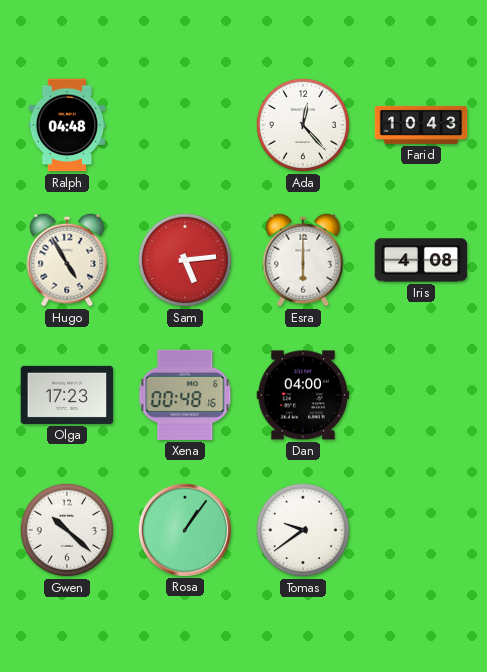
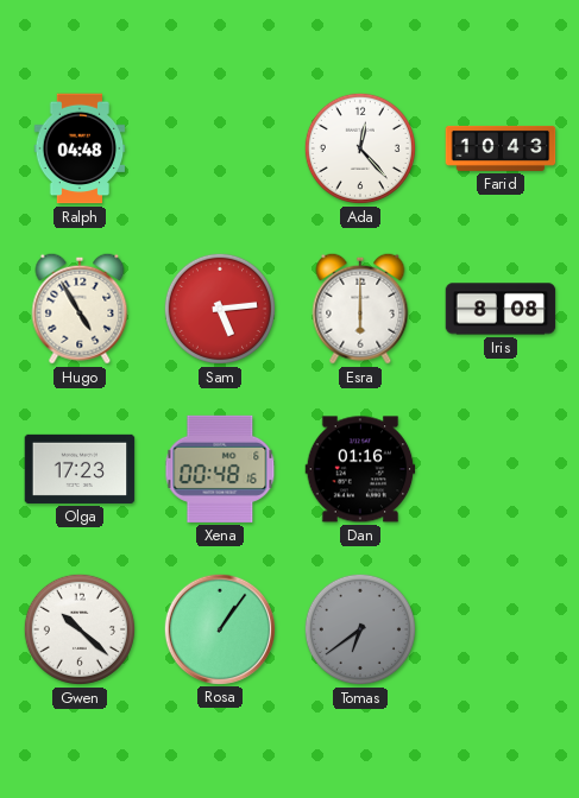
Iris: 4:08 -> 8:08
Dan: 04:00 -> 01:16
Tomas: 9:39 -> 6:39
Tomas dial: white -> grey
